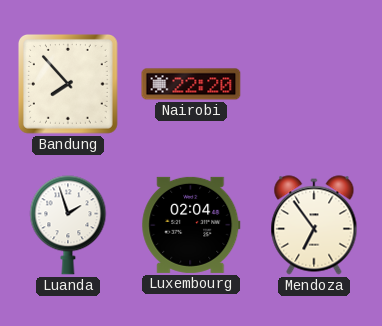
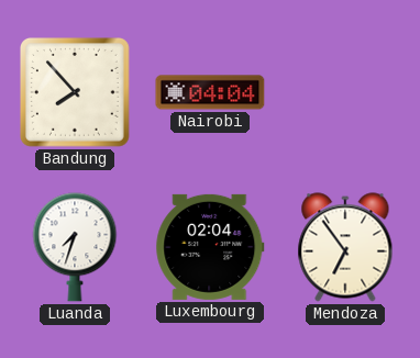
Nairobi: 22:20 -> 04:04
Luanda: 1:57 -> 7:33
